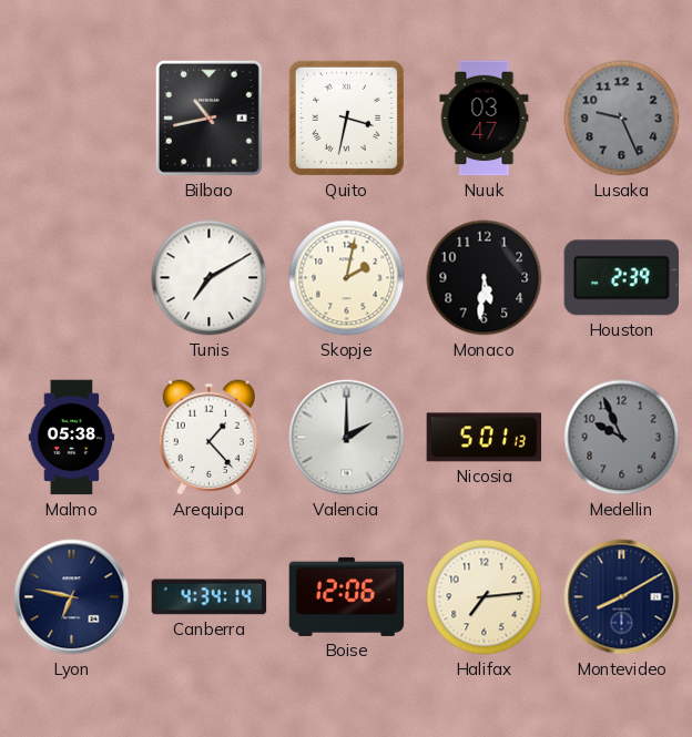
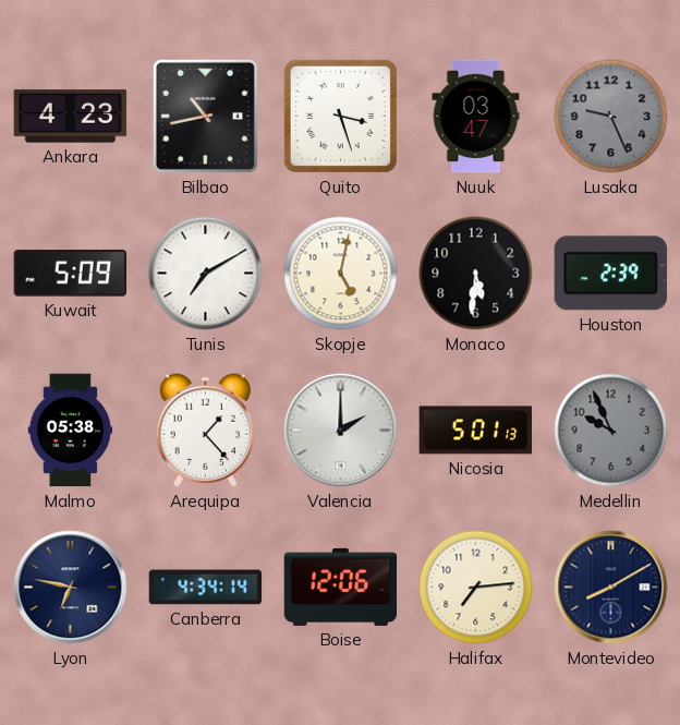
Ankara: none -> 4:23
Quito: 3:32 -> 3:27
Kuwait: none -> 5:09
Skopje: 2:02 -> 5:02
